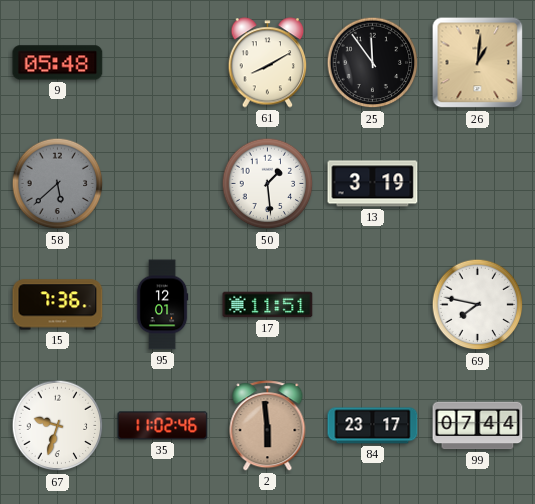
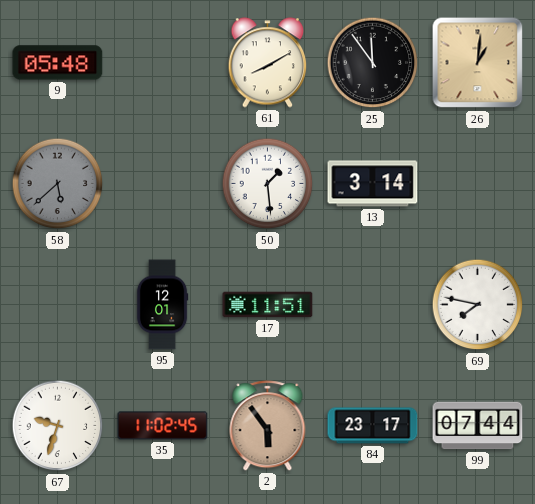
13: 3:19 -> 3:14
15: 7:36 -> none
35: 11:02:46 -> 11:02:45
2: 5:59 -> 5:54
